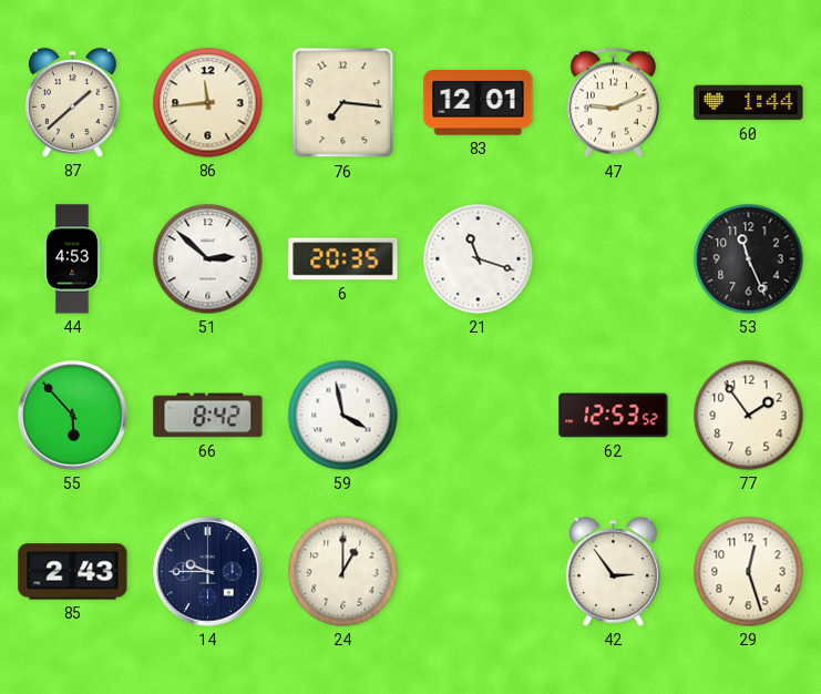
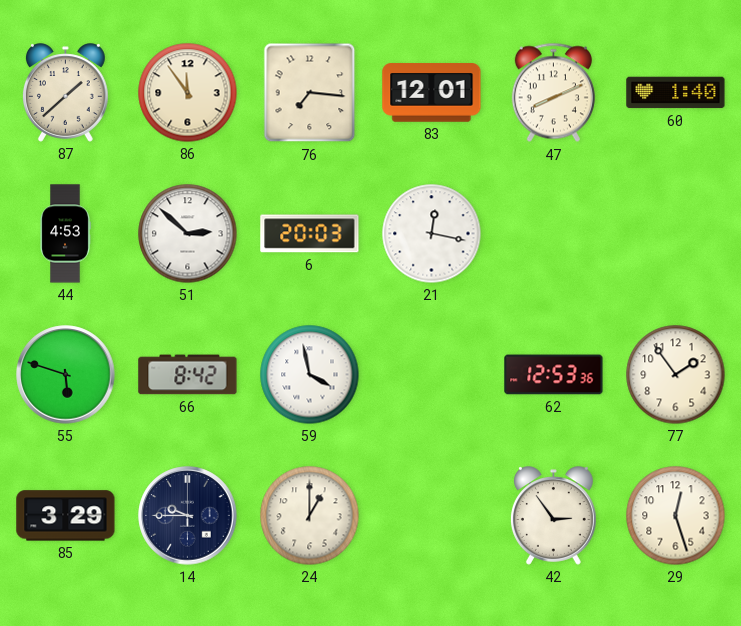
86: 11:44 -> 11:54
47: 9:11 -> 8:11
60: 1:44 -> 1:40
6: 20:35 -> 20:03
21: 11:18 -> 12:17
53: 11:26 -> none
55: 5:53 -> 5:48
62: 12:53:52 -> 12:53:36
85: 2:43 -> 3:29
